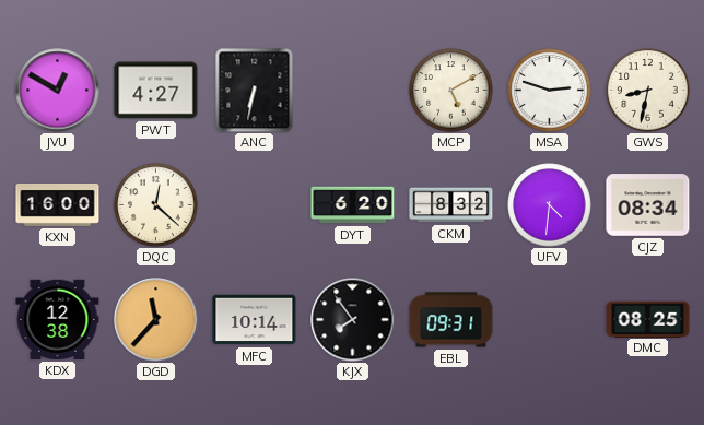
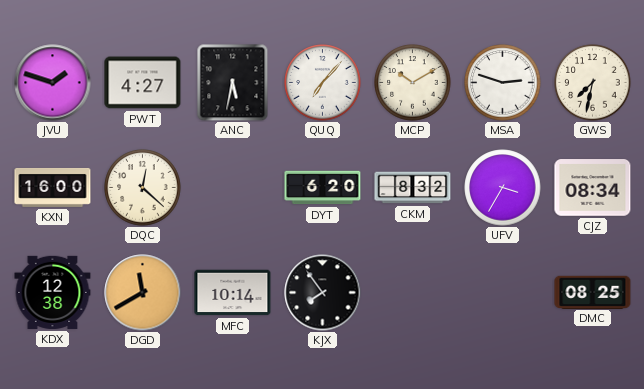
JVU: 12:50 -> 1:48
ANC: 6:32 -> 5:32
QUQ: none -> 7:07
MCP: 5:10 -> 10:10
GWS: 8:32 -> 7:32
UFV: 4:31 -> 3:35
DGD: 11:37 -> 11:40
EBL: 09:31 -> none
